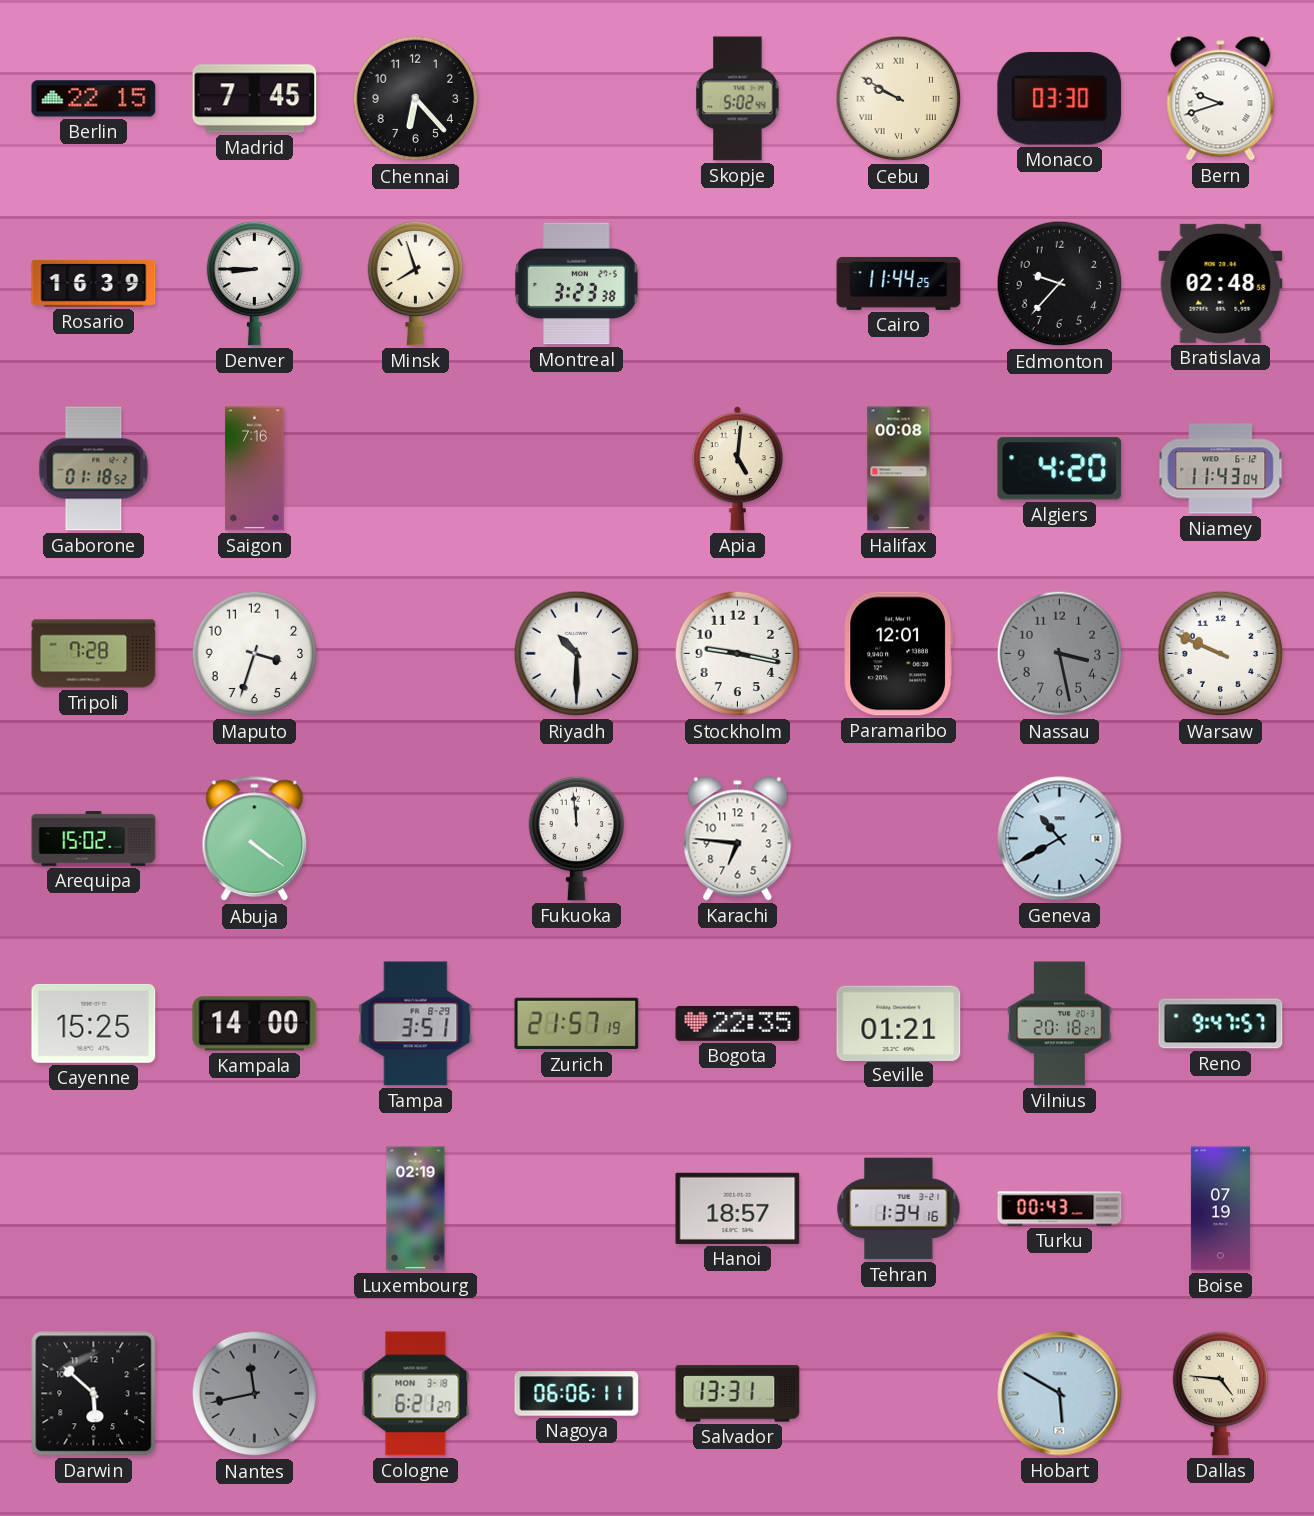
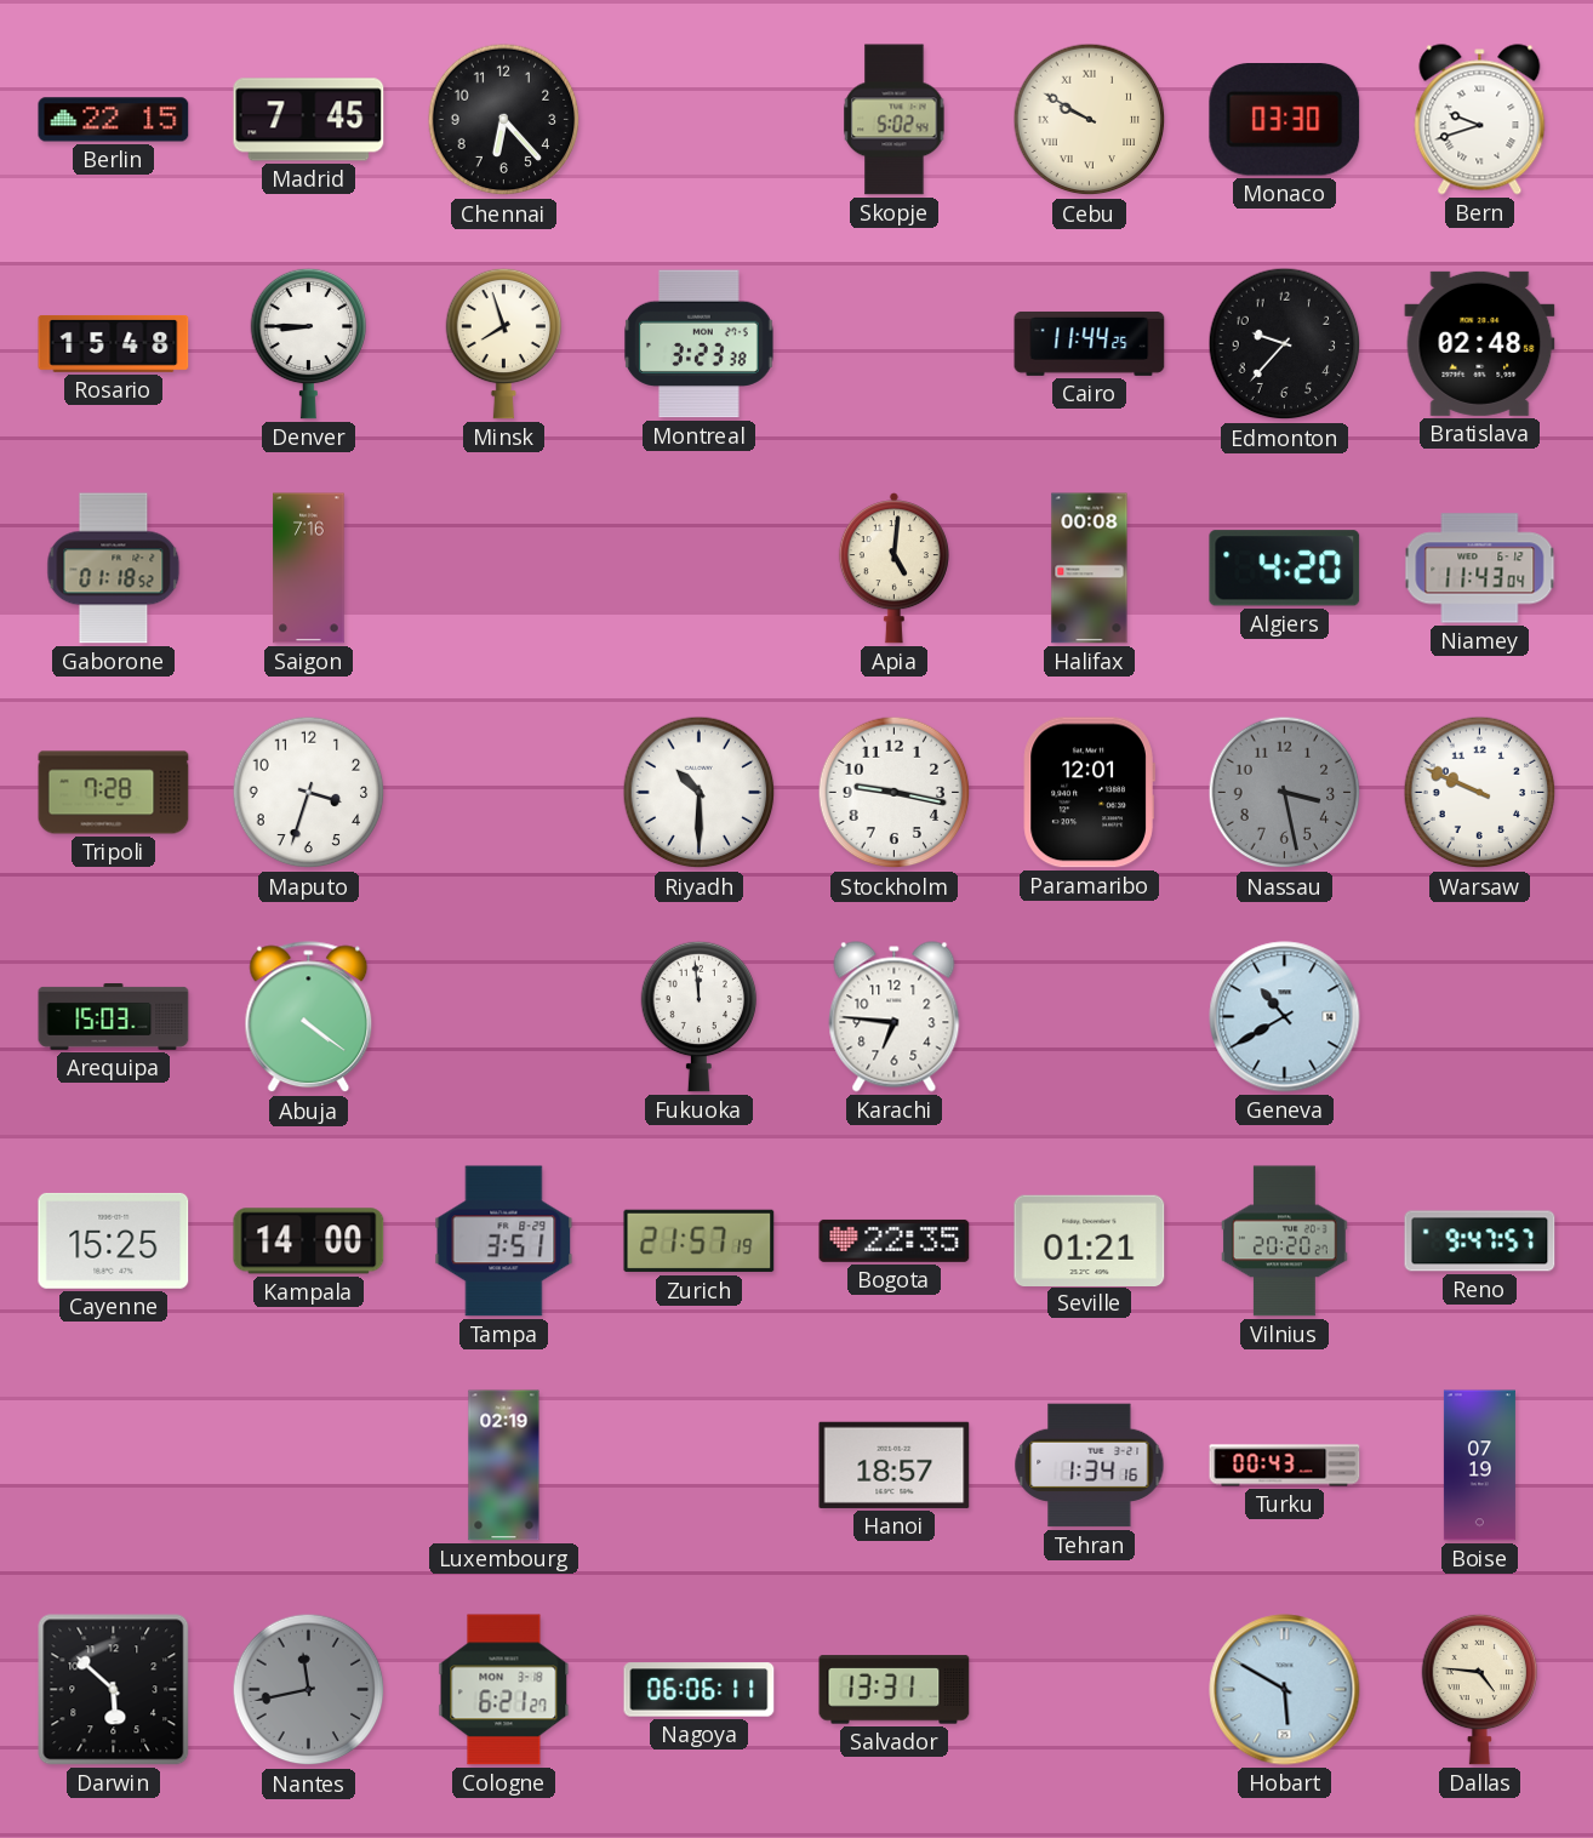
Rosario: 16:39 -> 15:48
Arequipa: 15:02 -> 15:03
Vilnius: 20:18 -> 20:20
